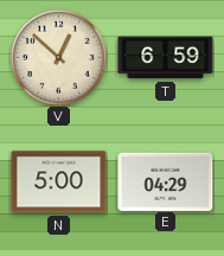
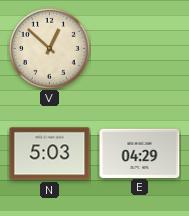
T: 6:59 -> none
N: 5:00 -> 5:03
